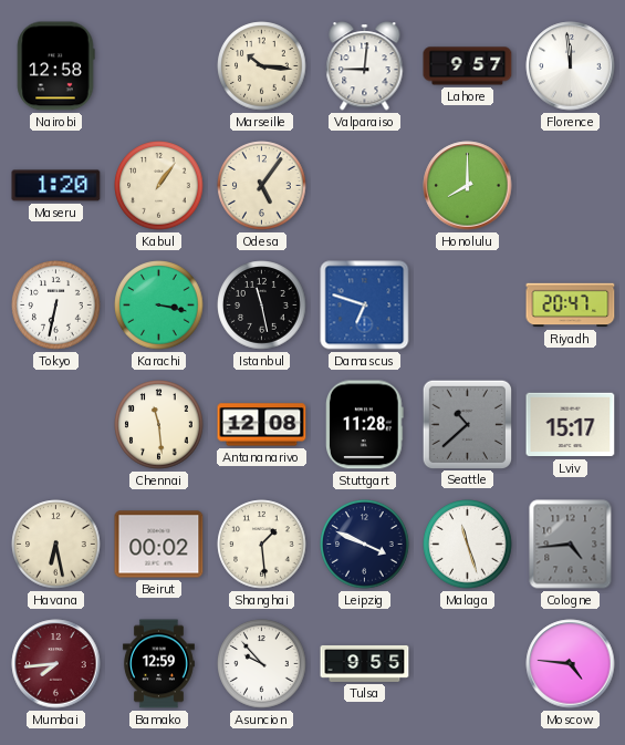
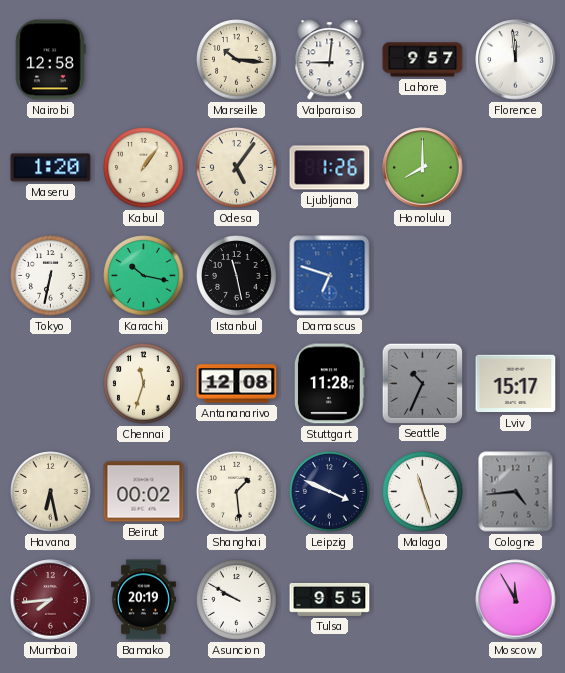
Ljubljana: none -> 1:26
Karachi: 3:17 -> 10:17
Riyadh: 20:47 -> none
Chennai: 11:29 -> 11:33
Seattle: 10:38 -> 10:34
Bamako: 12:59 -> 20:19
Asuncion: 9:53 -> 9:50
Moscow: 4:46 -> 11:55
